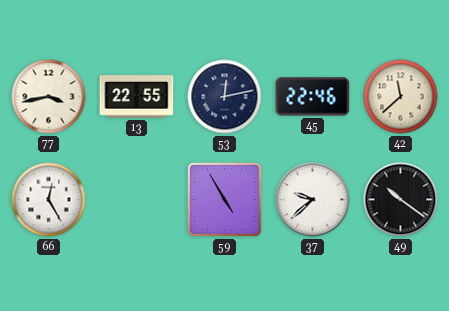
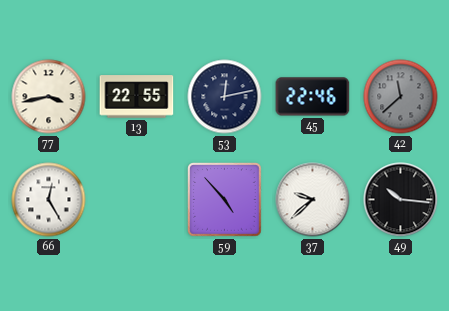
42 dial: cream -> grey
59: 4:55 -> 4:53
49: 10:21 -> 10:16
